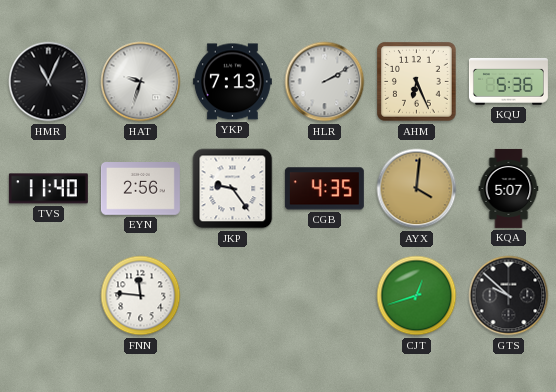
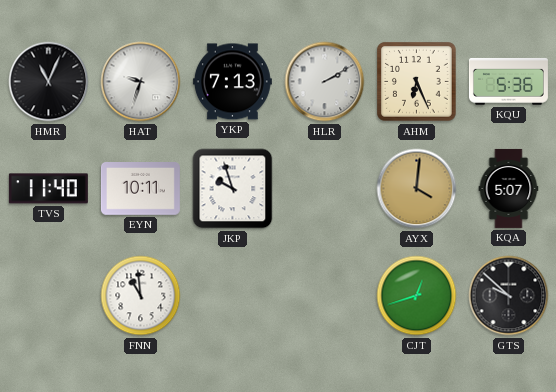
EYN: 2:56 -> 10:11
JKP: 9:24 -> 9:57
CGB: 4:35 -> none
FNN: 11:46 -> 10:59
